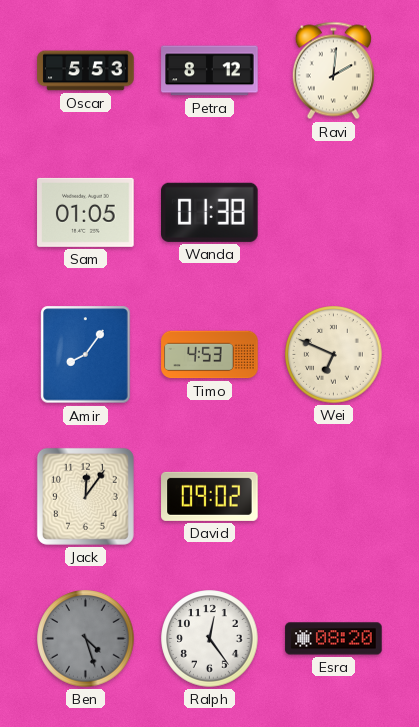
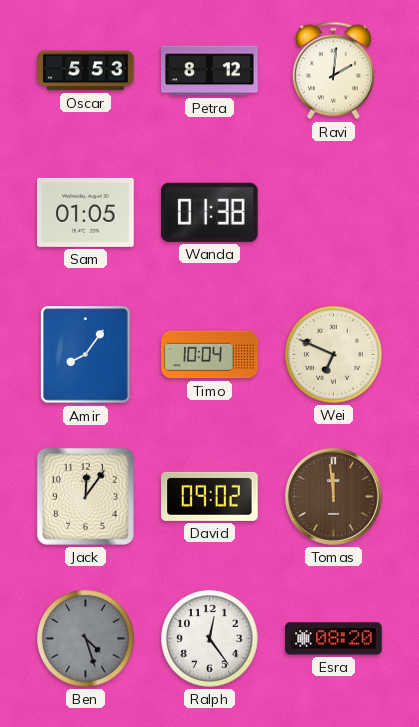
Timo: 4:53 -> 10:04
Tomas: none -> 11:59
